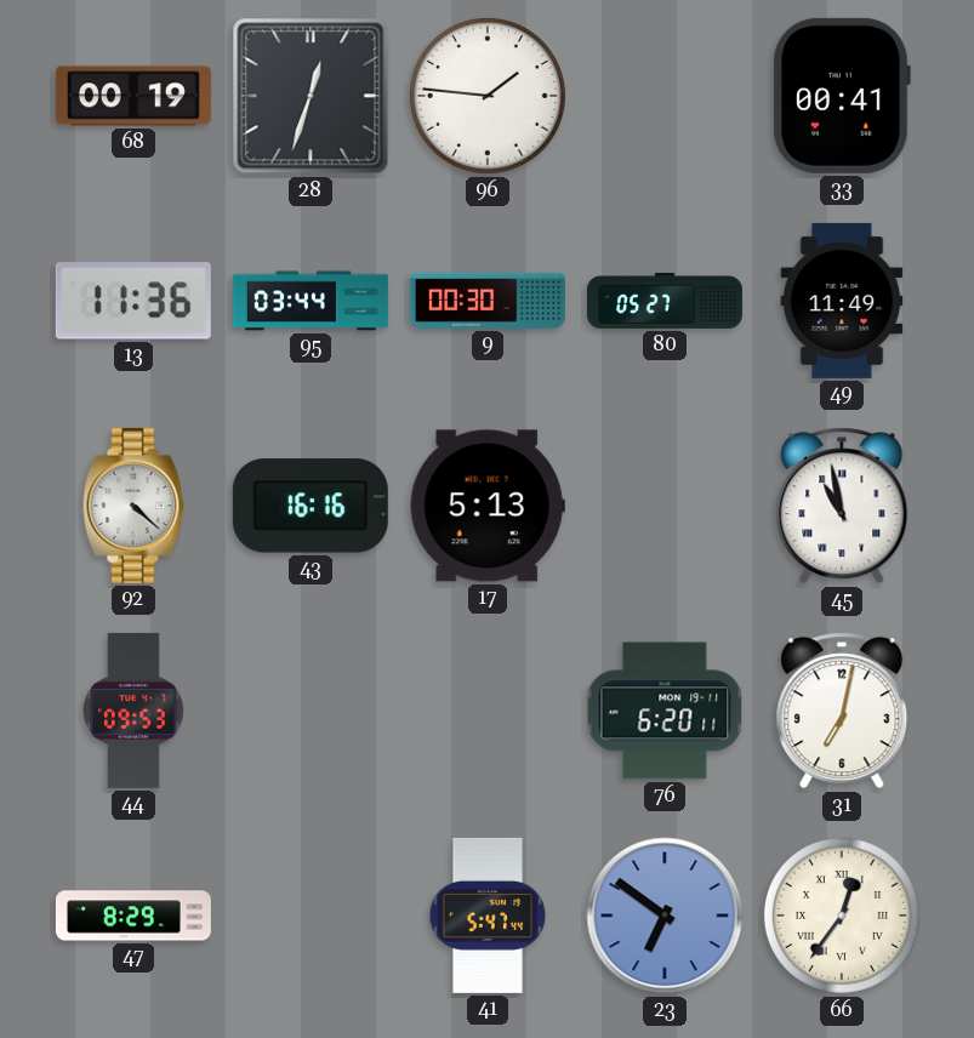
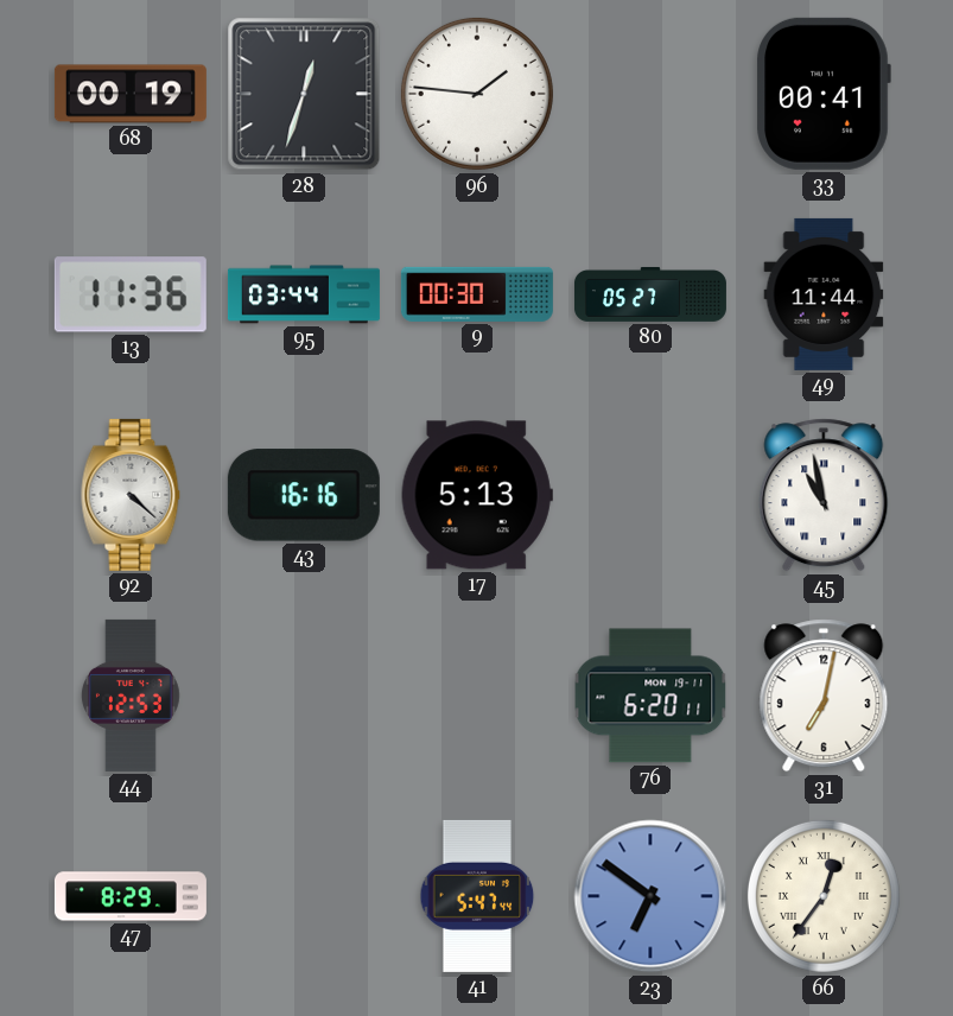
49: 11:49 -> 11:44
44: 09:53 -> 12:53
